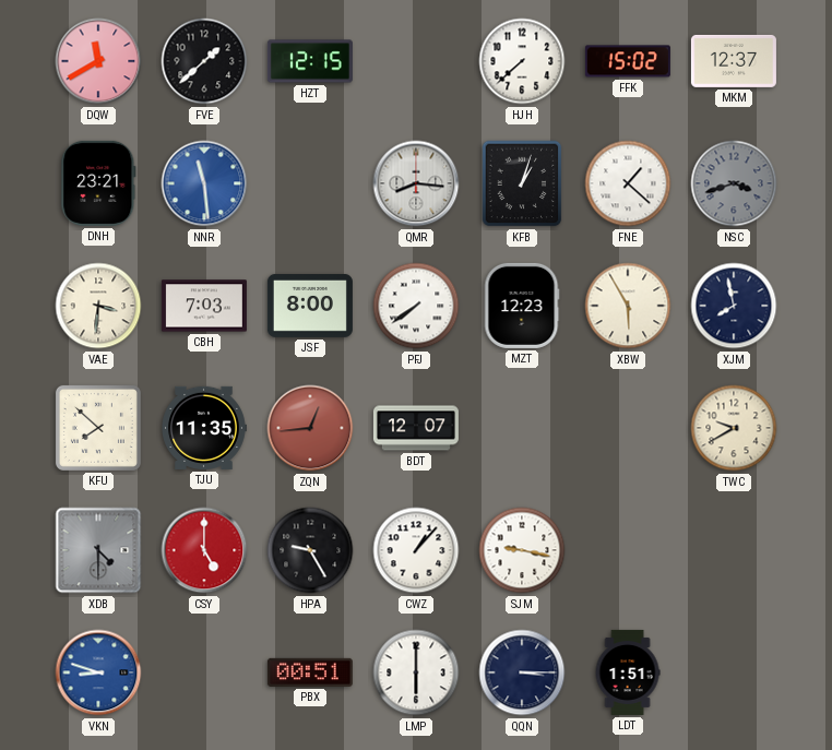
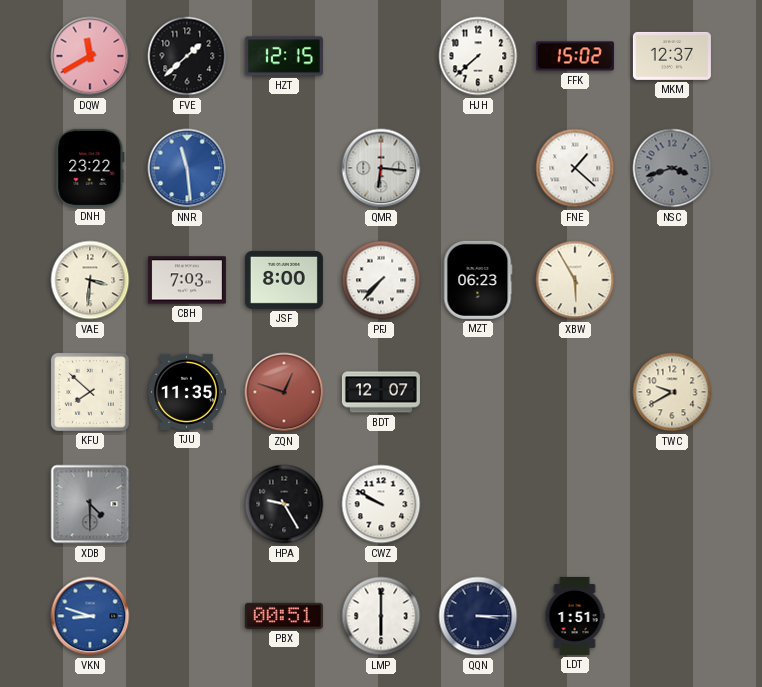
DNH: 23:21 -> 23:22
QMR: 8:16 -> 6:16
KFB: 1:03 -> none
PFJ: 7:39 -> 7:37
MZT: 12:23 -> 06:23
XJM: 7:58 -> none
ZQN: 12:44 -> 12:48
CSY: 5:00 -> none
CWZ: 1:07 -> 9:50
SJM: 9:17 -> none
